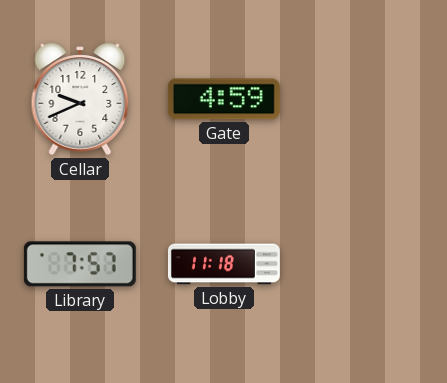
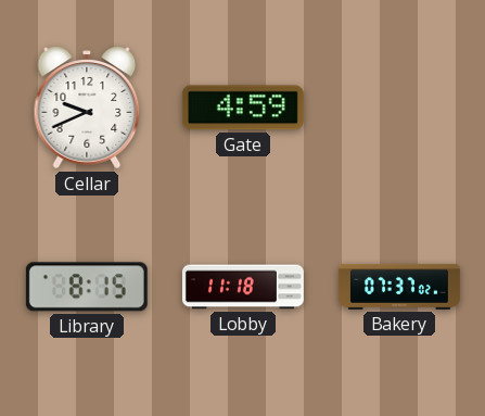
Library: 7:57 -> 8:15
Bakery: none -> 07:37
